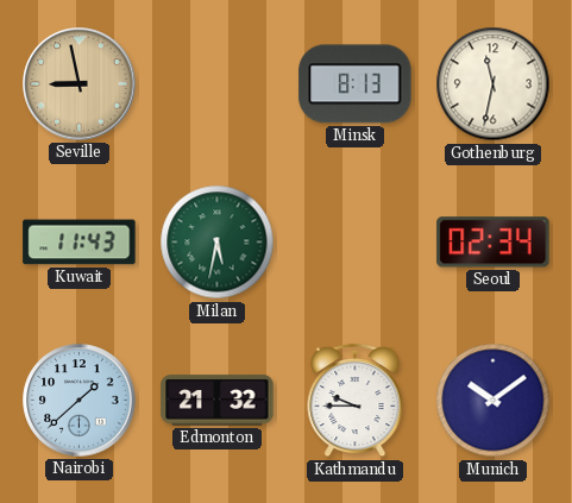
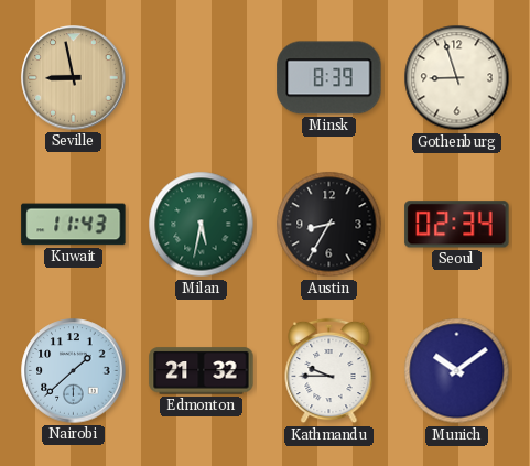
Minsk: 8:13 -> 8:39
Gothenburg: 11:32 -> 8:57
Austin: none -> 8:35
